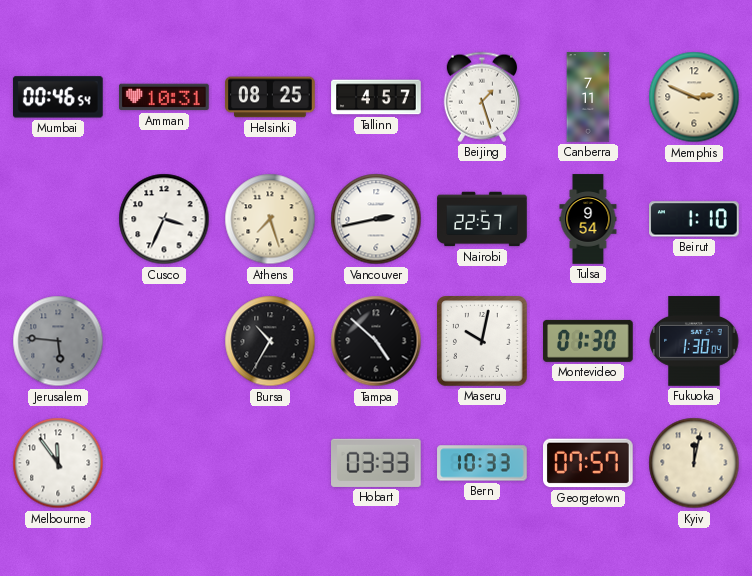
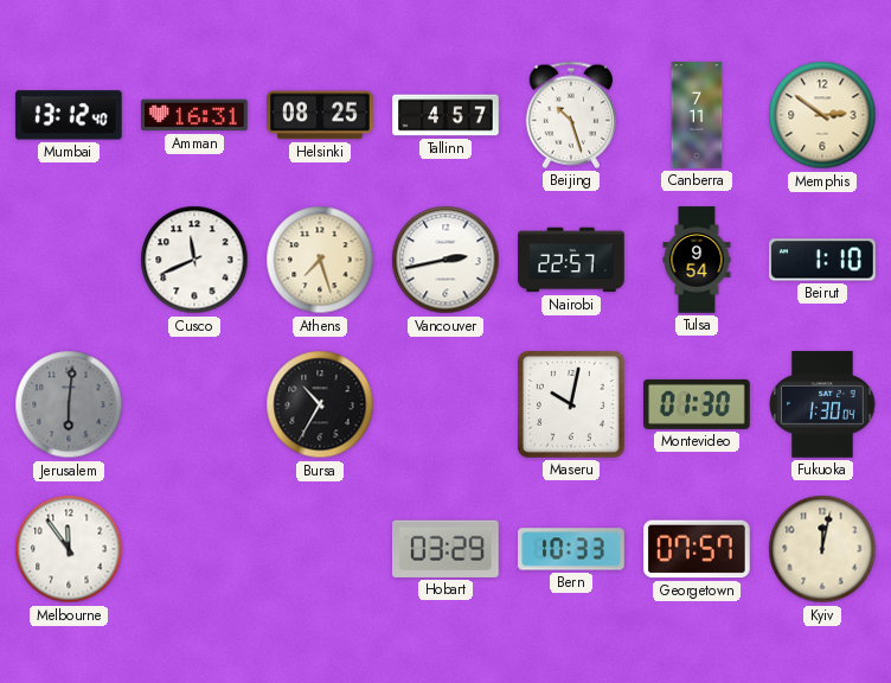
Mumbai: 00:46 -> 13:12
Amman: 10:31 -> 16:31
Beijing: 1:27 -> 10:27
Memphis: 2:49 -> 2:51
Cusco: 3:34 -> 11:41
Jerusalem: 5:46 -> 6:01
Tampa: 4:52 -> none
Hobart: 03:33 -> 03:29
